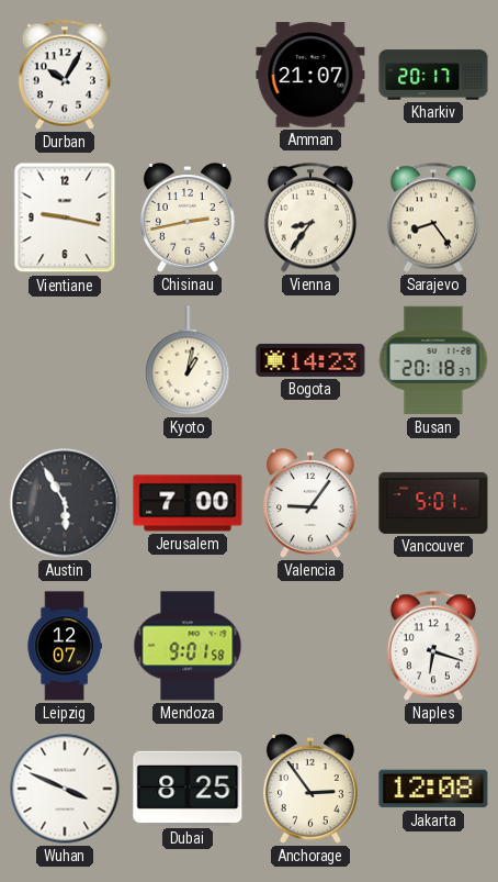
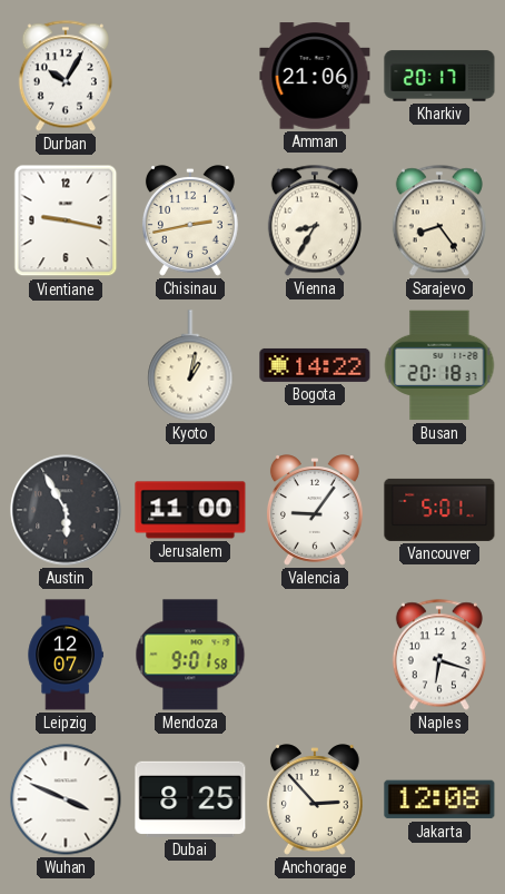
Amman: 21:07 -> 21:06
Vienna: 8:36 -> 8:35
Bogota: 14:23 -> 14:22
Jerusalem: 7:00 -> 11:00
Anchorage: 2:54 -> 2:53
